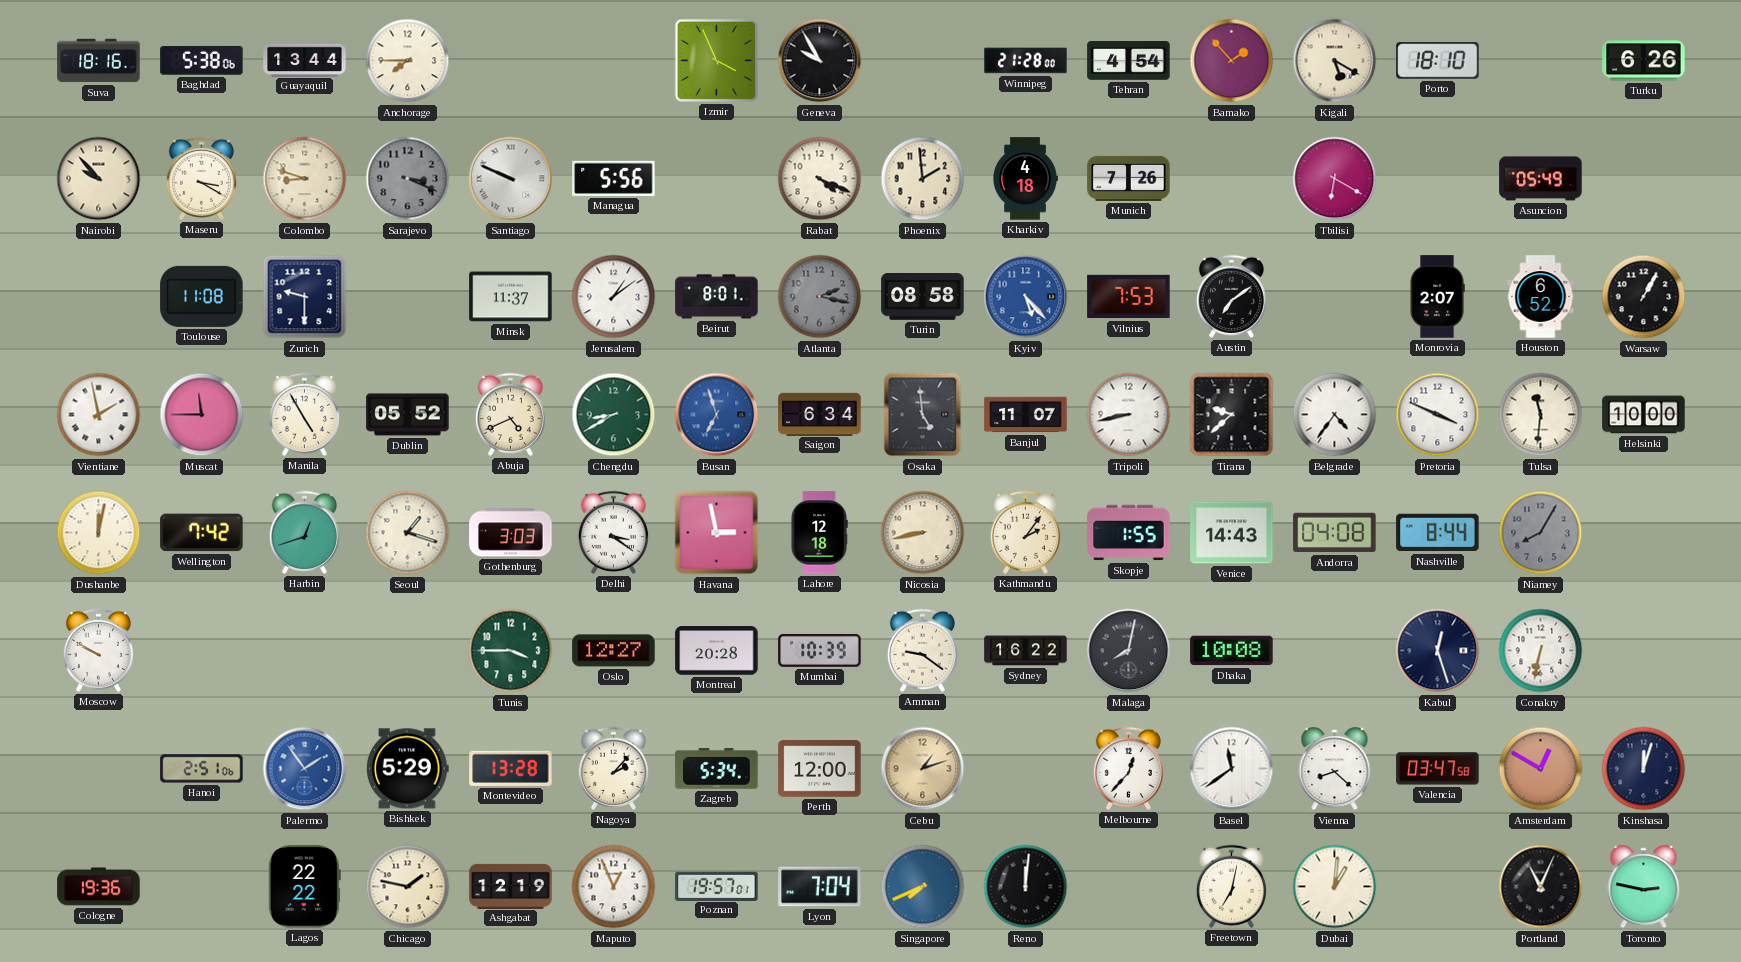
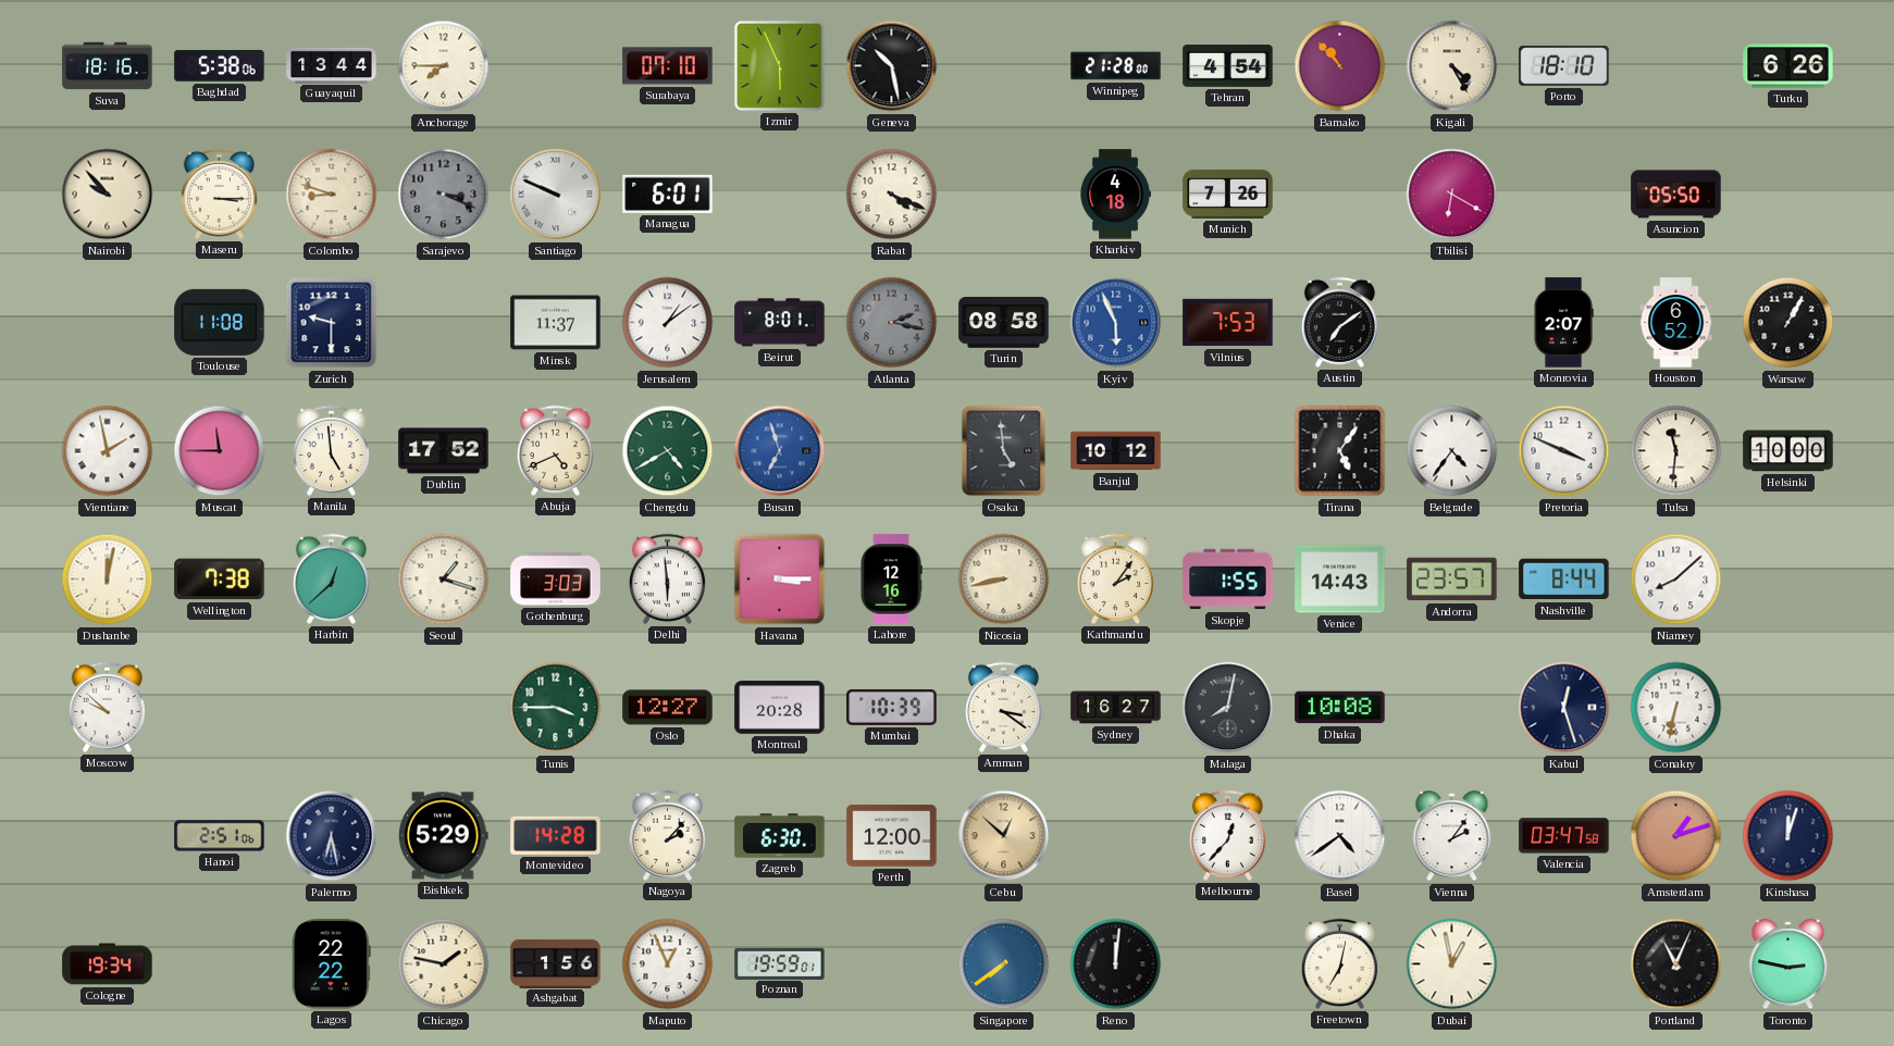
Surabaya: none -> 07:10
Izmir: 3:56 -> 5:56
Geneva: 9:55 -> 10:28
Bamako: 1:53 -> 10:53
Kigali: 5:20 -> 4:25
Maseru: 3:20 -> 3:15
Managua: 5:56 -> 6:01
Phoenix: 1:59 -> none
Asuncion: 05:49 -> 05:50
Kyiv: 5:23 -> 5:56
Manila: 4:55 -> 4:59
Dublin: 05:52 -> 17:52
Chengdu: 8:40 -> 4:40
Saigon: 6:34 -> none
Banjul: 11:07 -> 10:12
Tripoli: 8:43 -> none
Tirana: 9:38 -> 5:06
Wellington: 7:42 -> 7:38
Harbin: 12:42 -> 12:38
Delhi: 3:21 -> 5:59
Havana: 2:58 -> 3:15
Lahore: 12:18 -> 12:16
Andorra: 04:08 -> 23:57
Niamey: 8:05 -> 8:08
Niamey dial: grey -> white
Moscow: 9:50 -> 9:52
Amman: 9:21 -> 3:21
Sydney: 16:22 -> 16:27
Palermo: 1:54 -> 6:28
Palermo dial: blue -> navy
Montevideo: 13:28 -> 14:28
Zagreb: 5:34 -> 6:30
Cebu: 1:12 -> 12:52
Basel: 11:39 -> 4:39
Vienna: 8:22 -> 2:06
Amsterdam: 12:50 -> 1:12
Cologne: 19:36 -> 19:34
Ashgabat: 12:19 -> 1:56
Poznan: 19:57 -> 19:59
Lyon: 7:04 -> none
Singapore: 7:41 -> 7:39
Dubai: 1:01 -> 12:58
